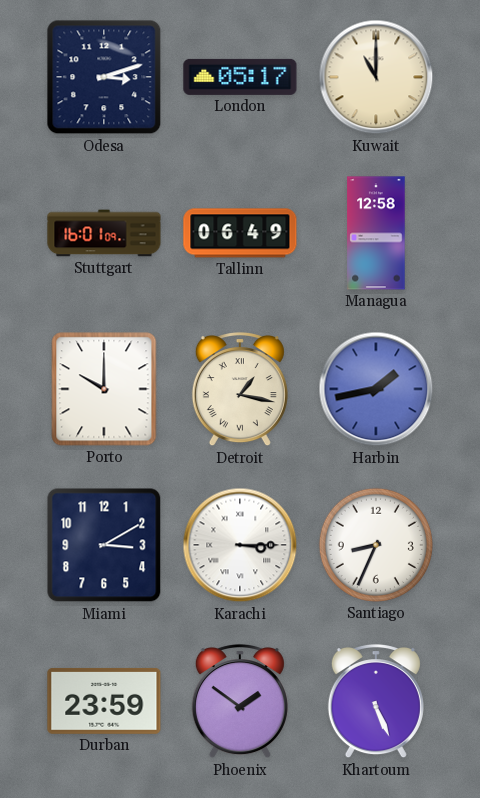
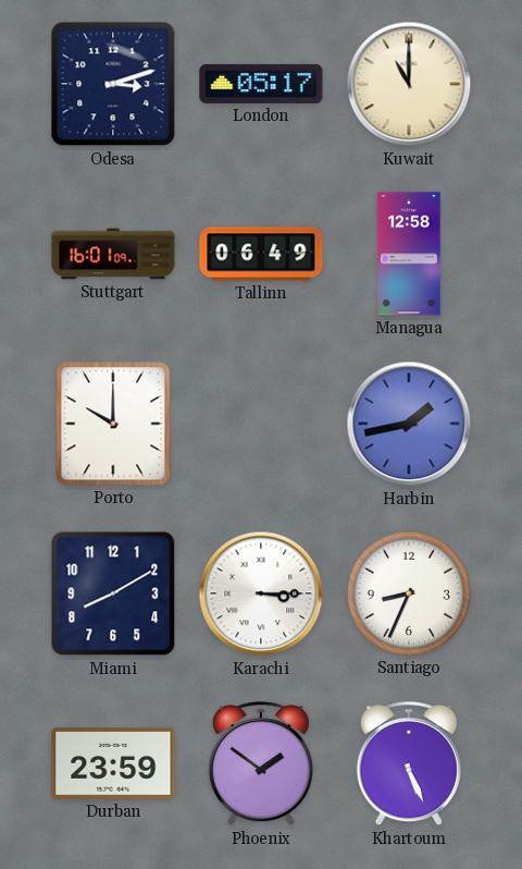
Detroit: 1:17 -> none
Miami: 3:10 -> 8:10
